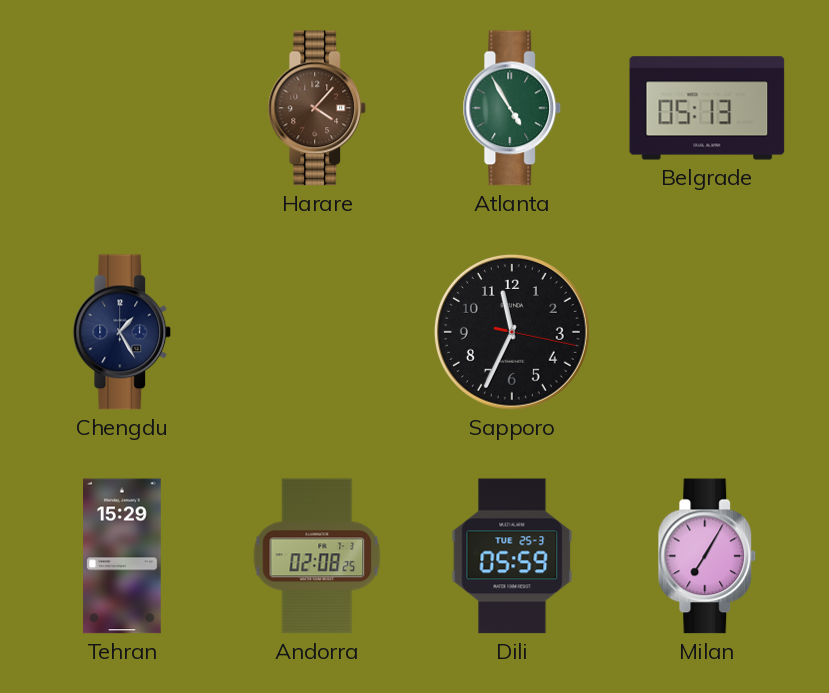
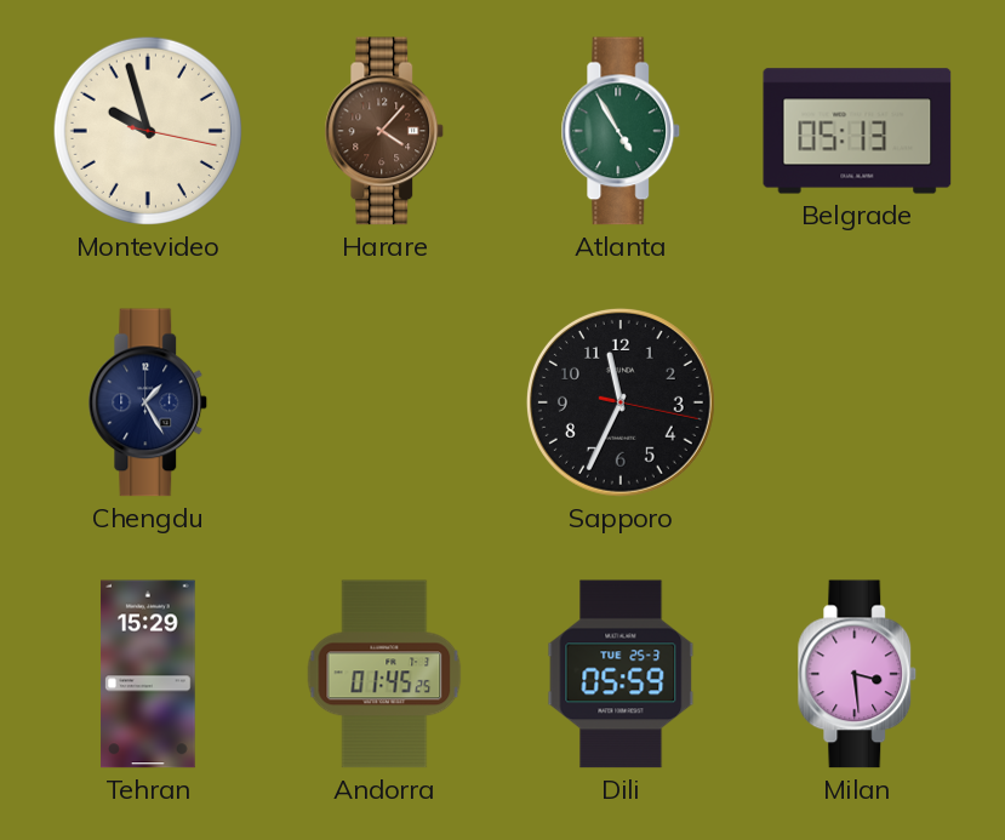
Montevideo: none -> 9:57
Andorra: 02:08 -> 01:45
Milan: 7:05 -> 3:29
